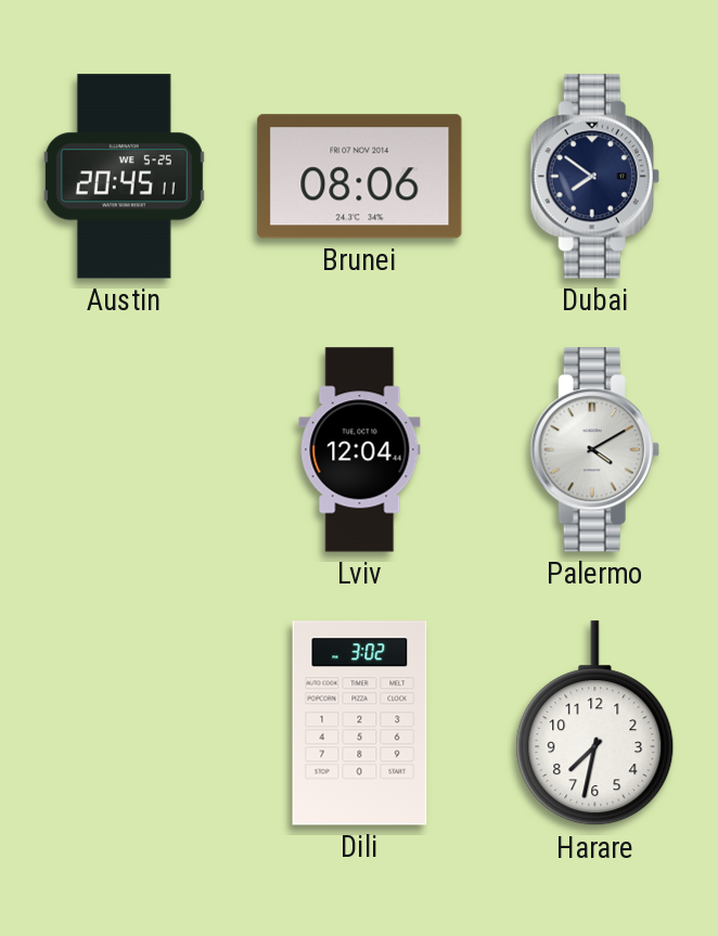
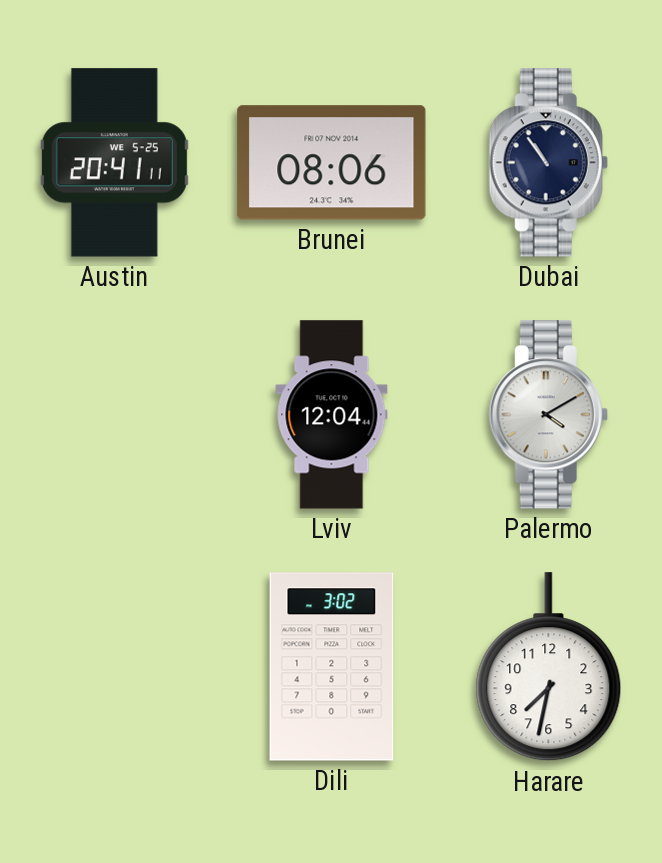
Austin: 20:45 -> 20:41
Dubai: 7:51 -> 10:54
